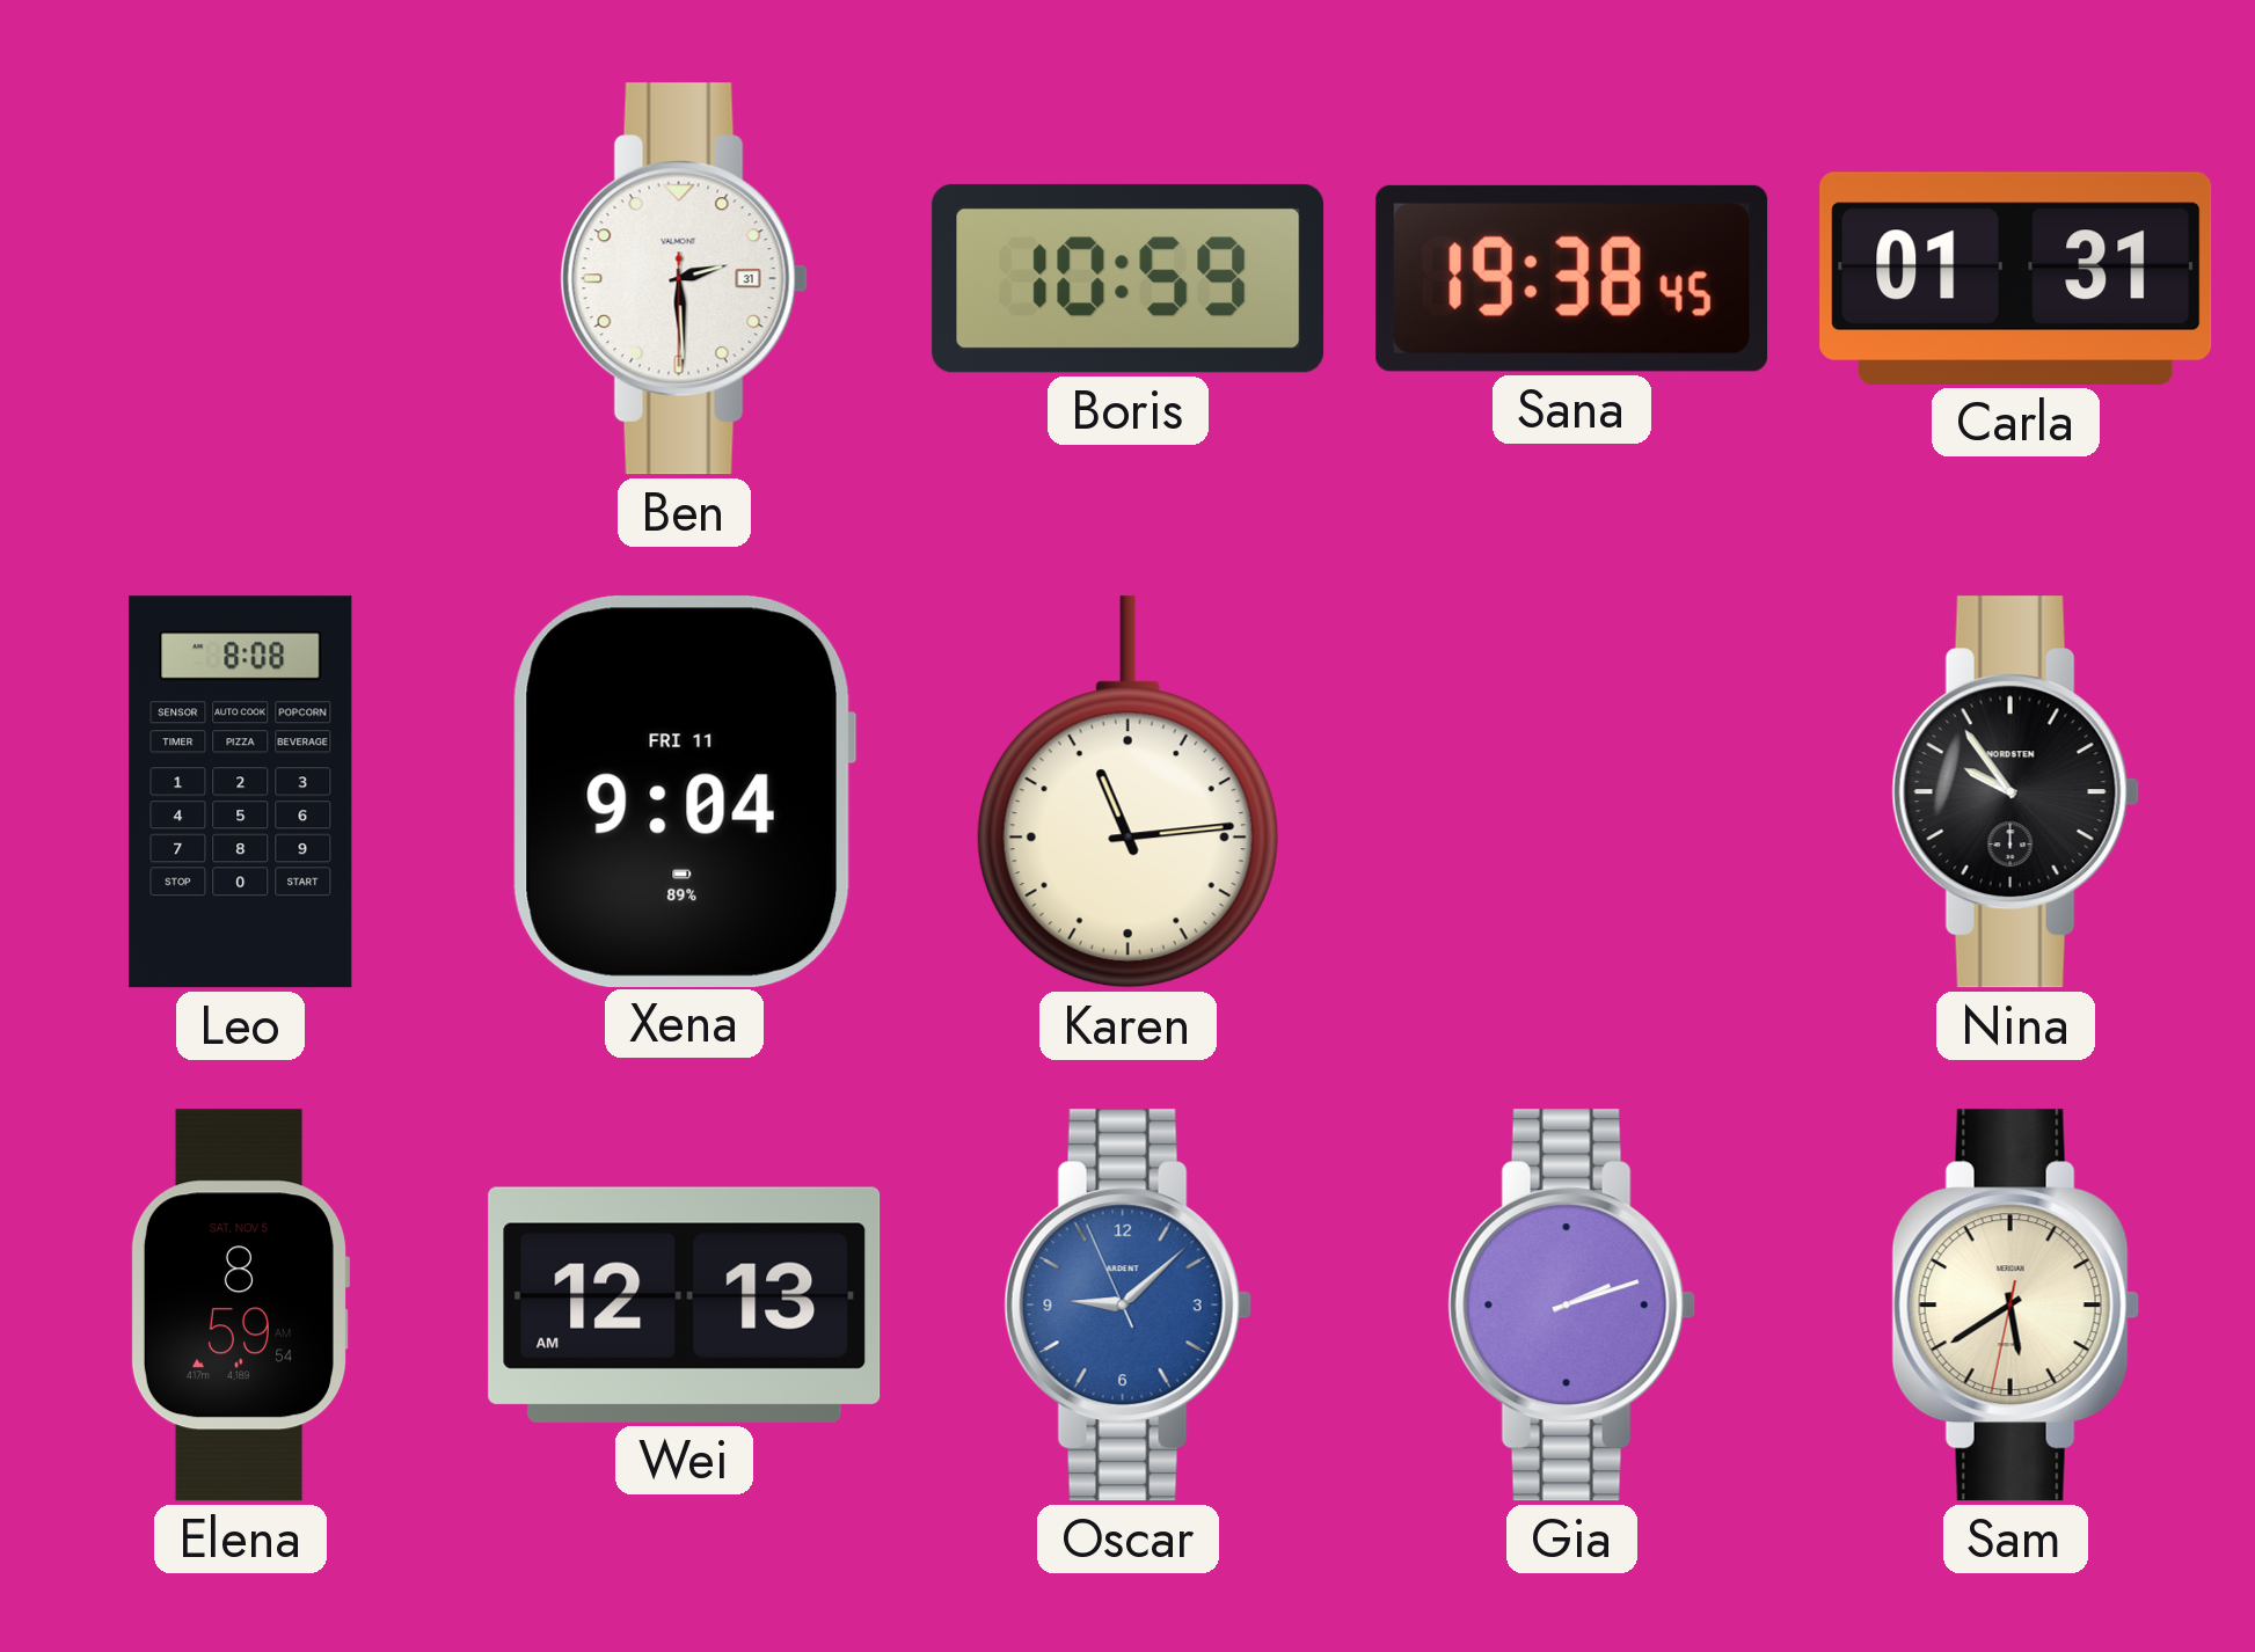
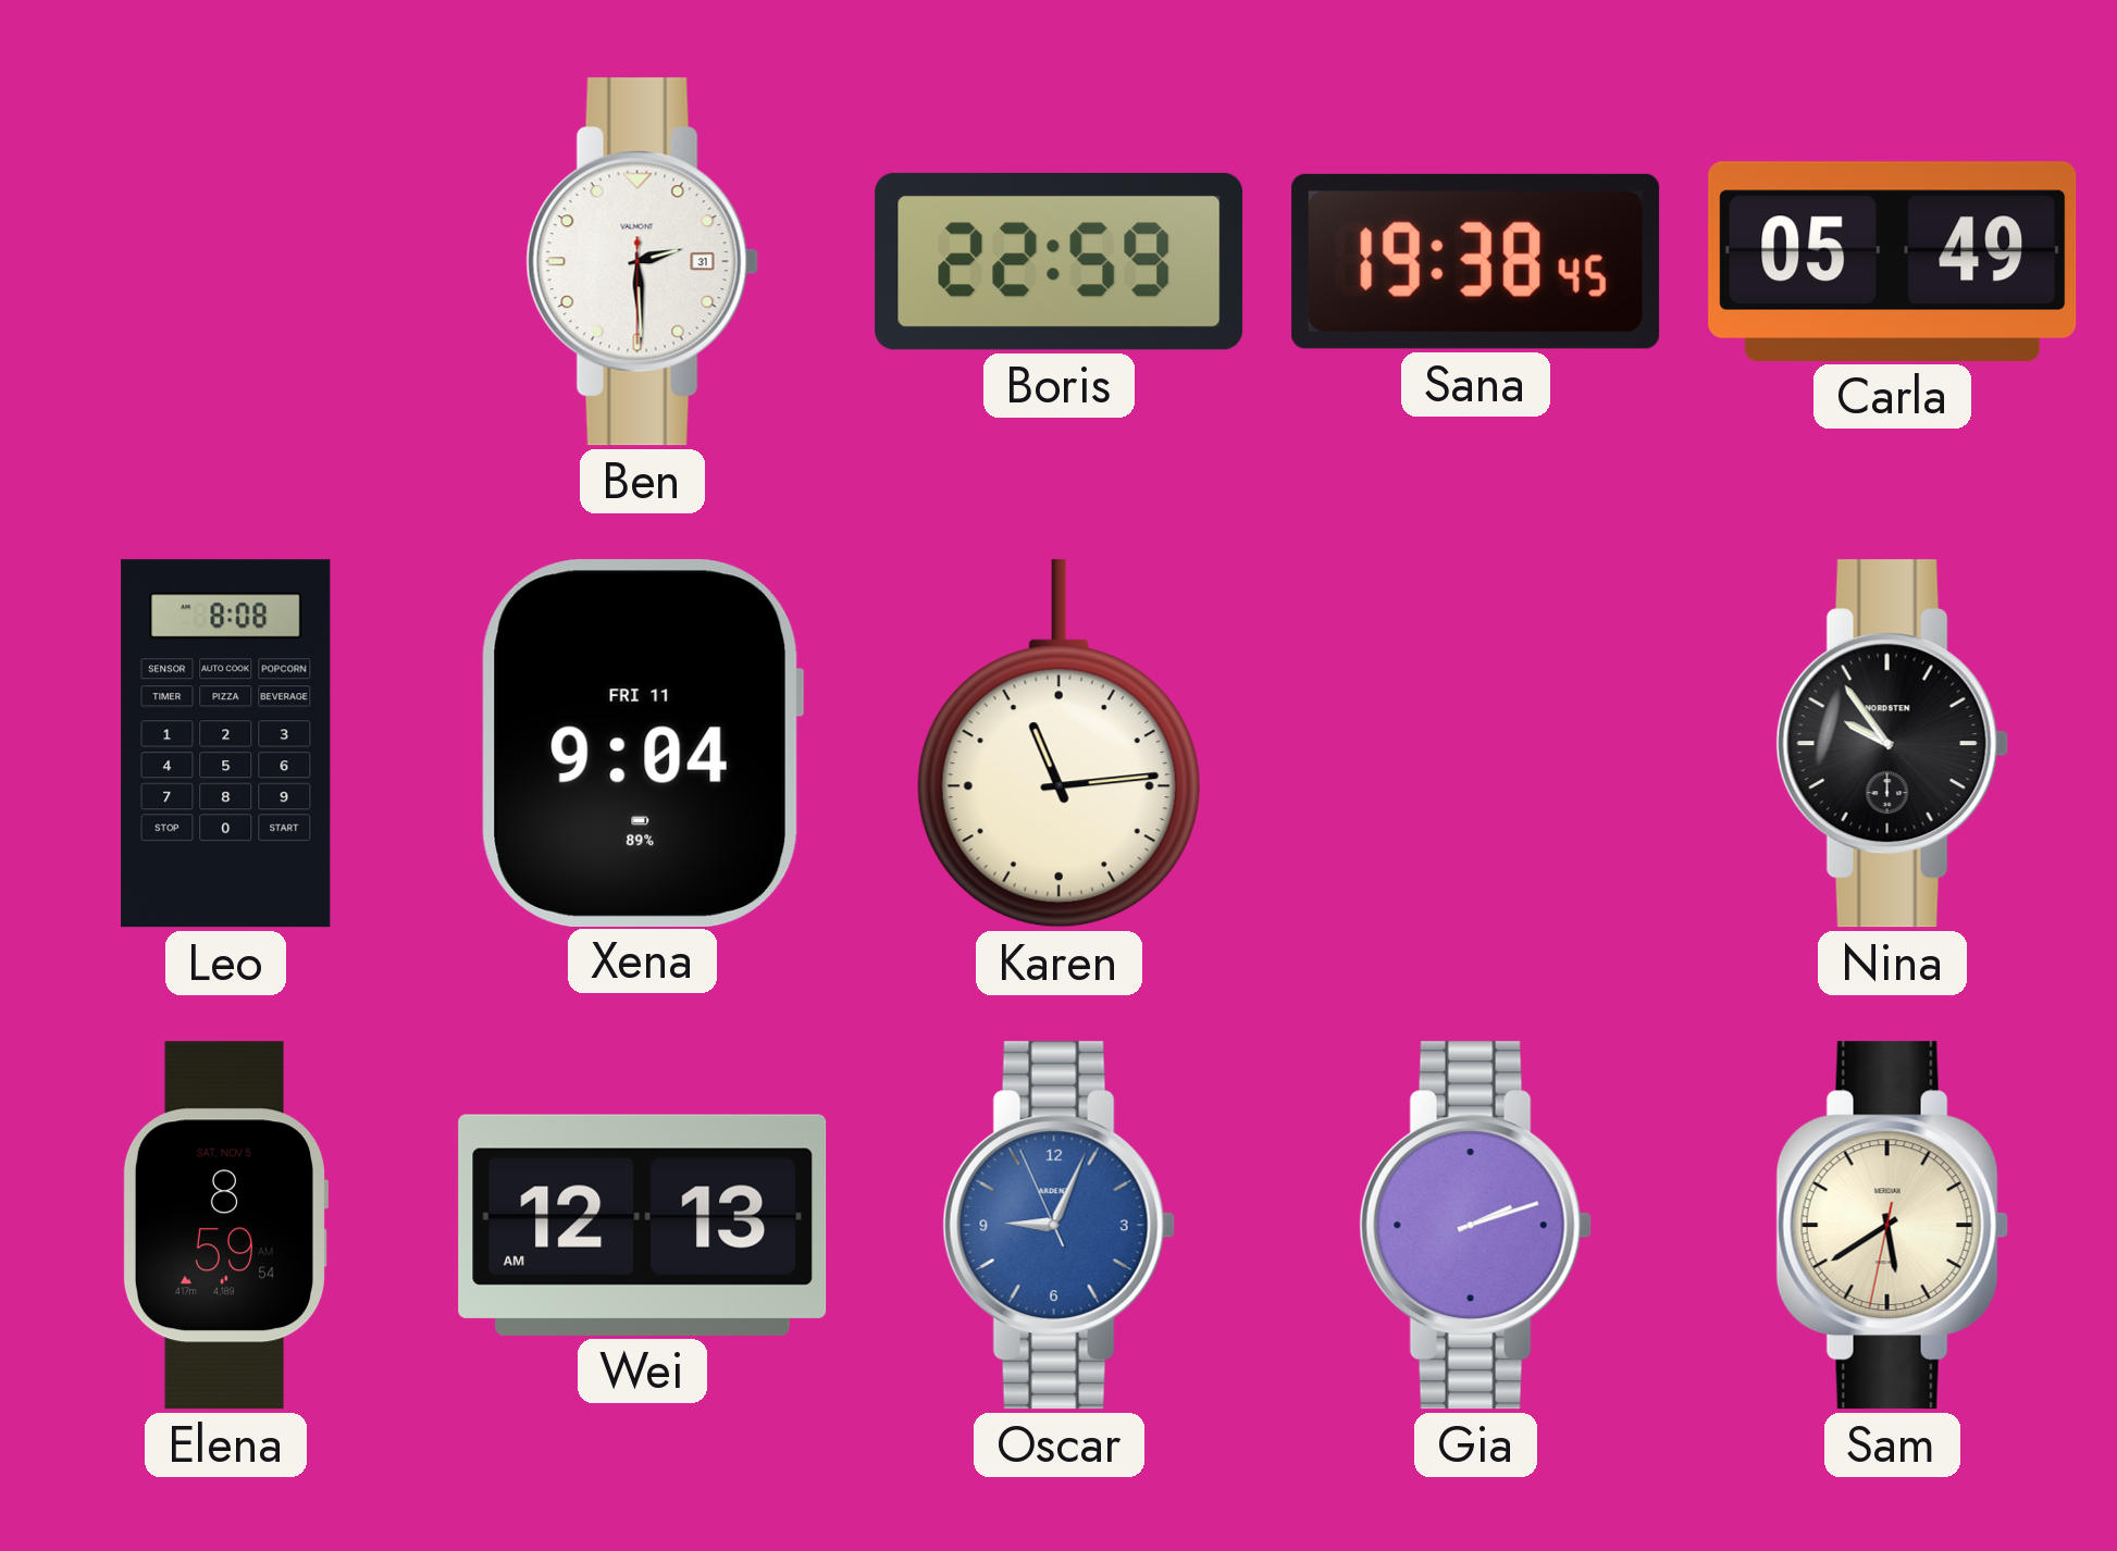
Boris: 10:59 -> 22:59
Carla: 01:31 -> 05:49
Oscar: 9:07 -> 9:03
